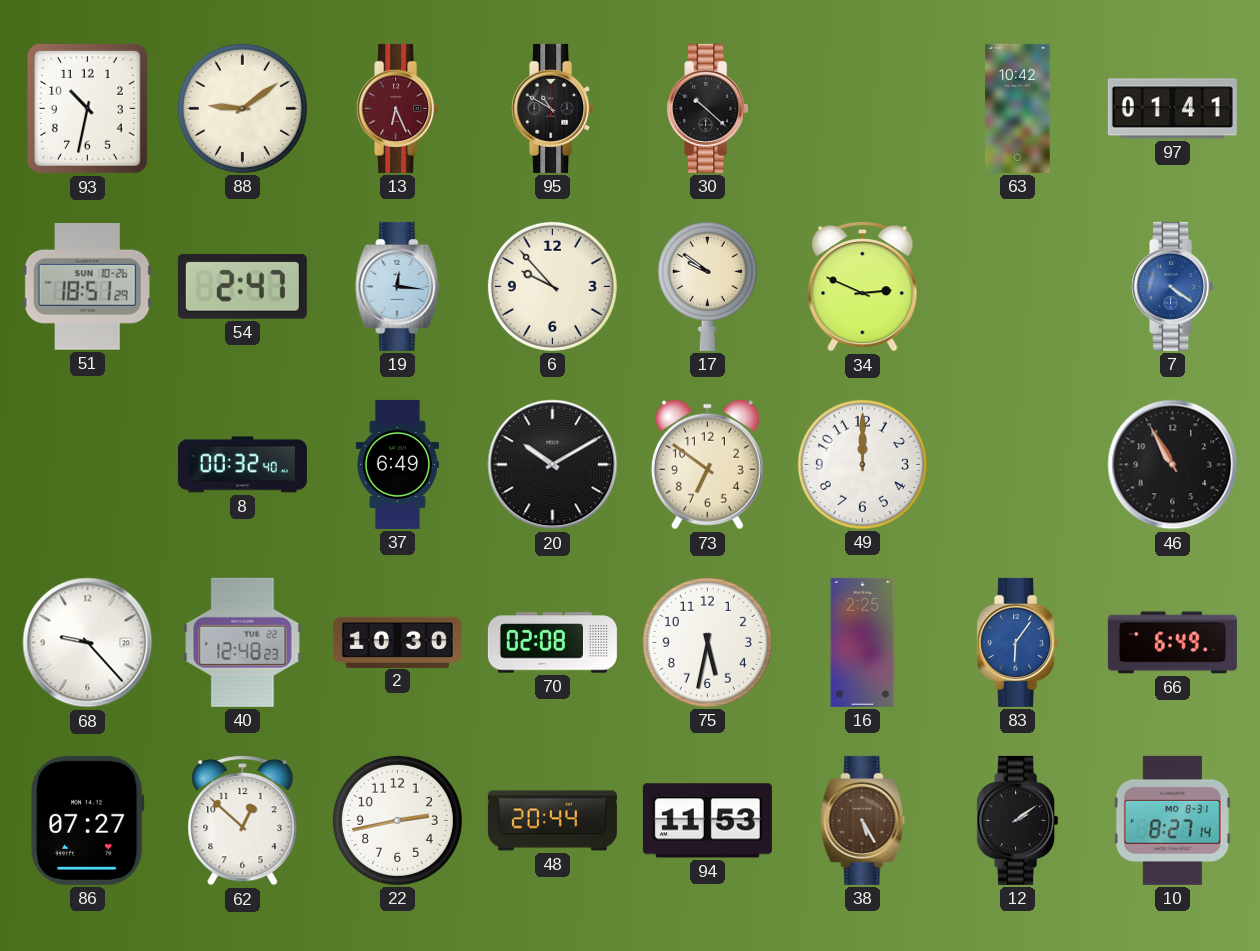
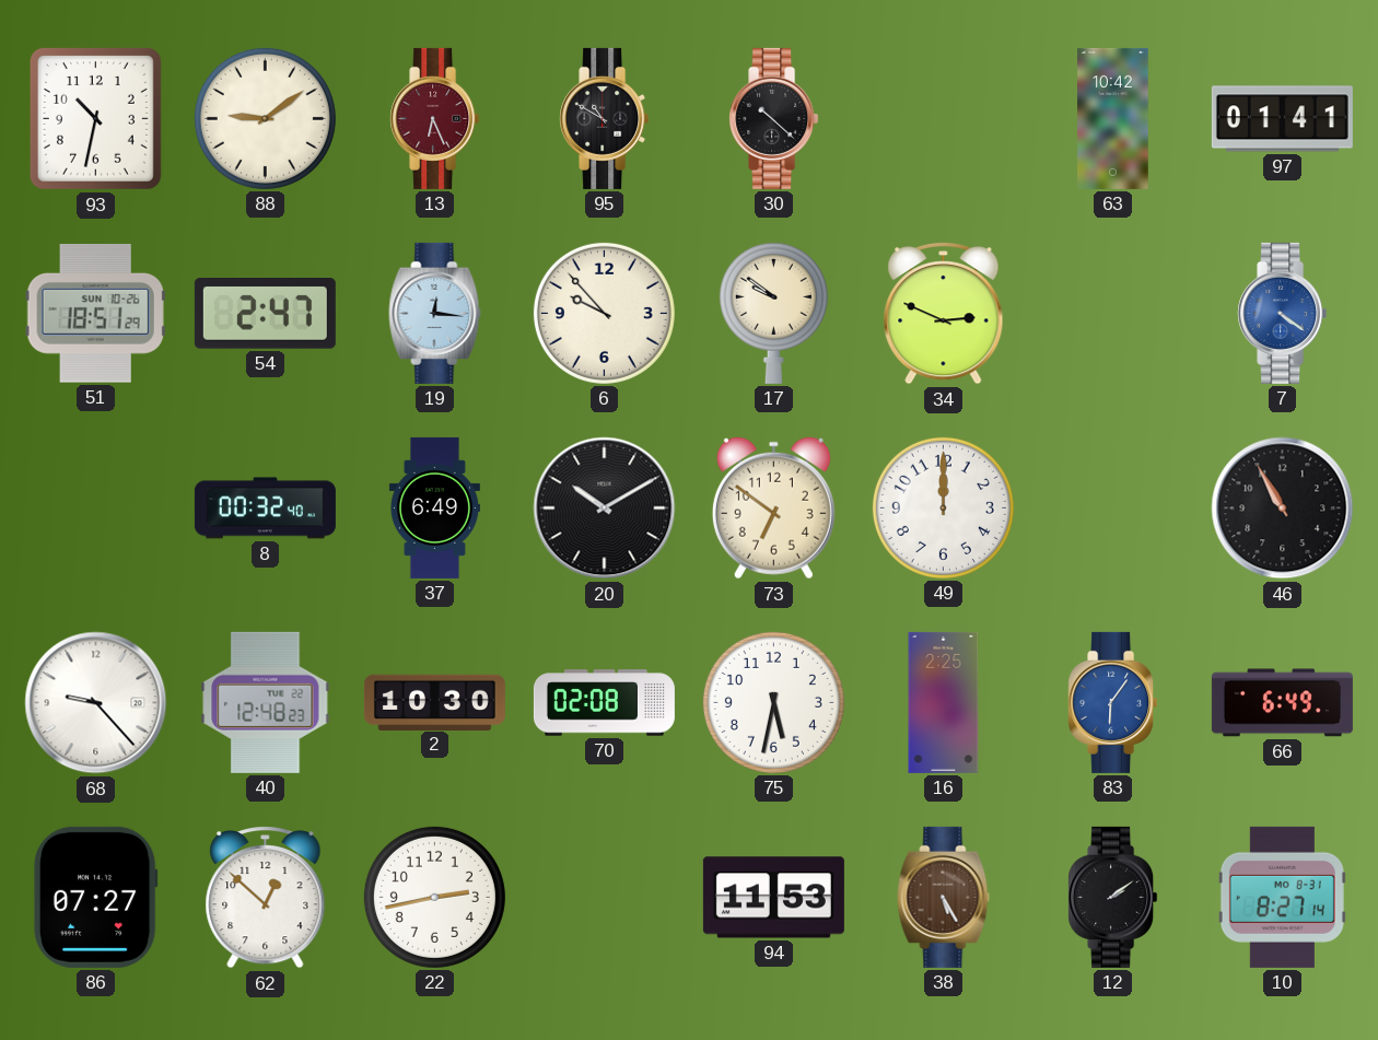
48: 20:44 -> none
